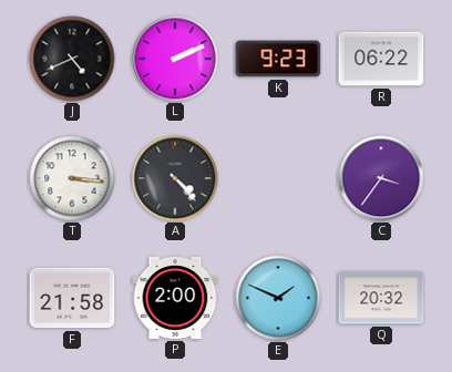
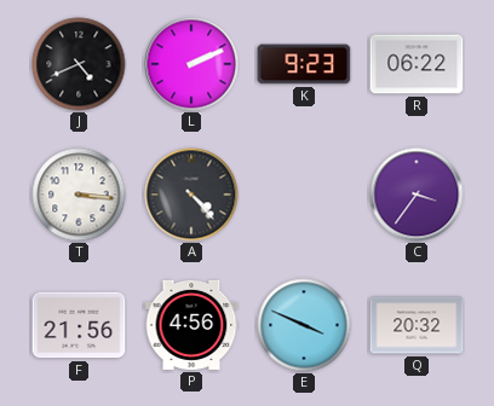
F: 21:58 -> 21:56
P: 2:00 -> 4:56
E: 1:49 -> 3:49
